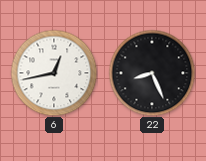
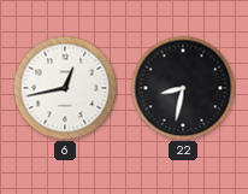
22: 8:26 -> 8:32
